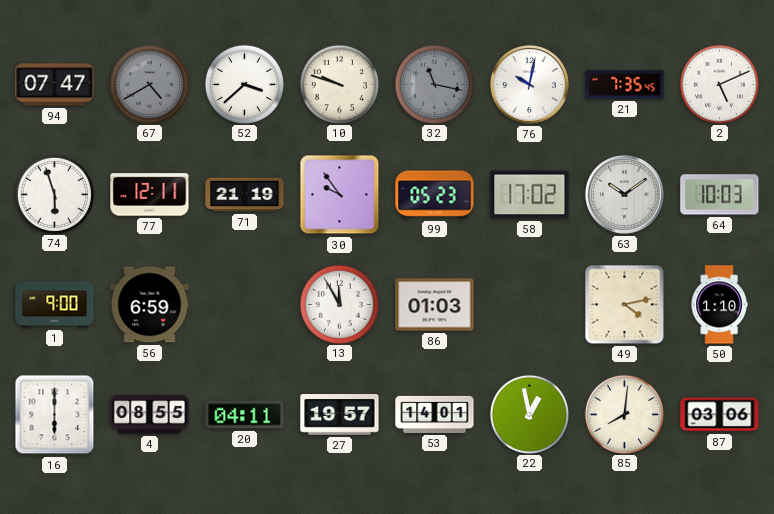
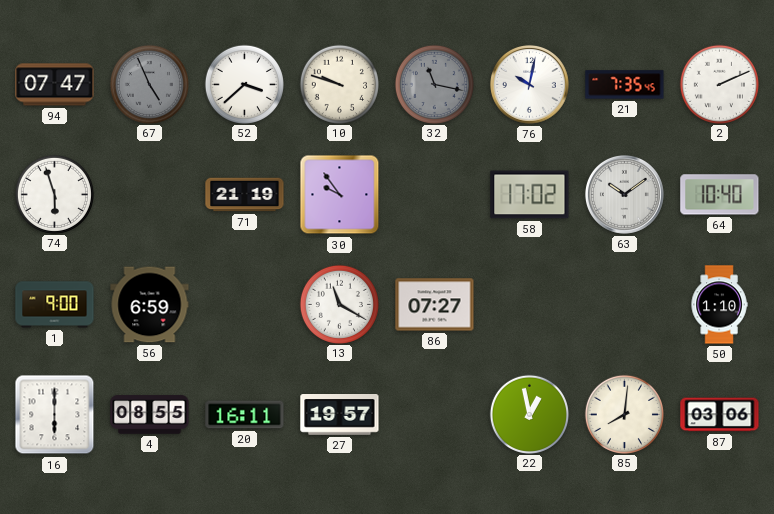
67: 4:40 -> 4:56
2: 5:11 -> 2:11
77: 12:11 -> none
99: 05:23 -> none
64: 10:03 -> 10:40
13: 11:55 -> 11:20
86: 01:03 -> 07:27
49: 4:13 -> none
20: 04:11 -> 16:11
53: 14:01 -> none
